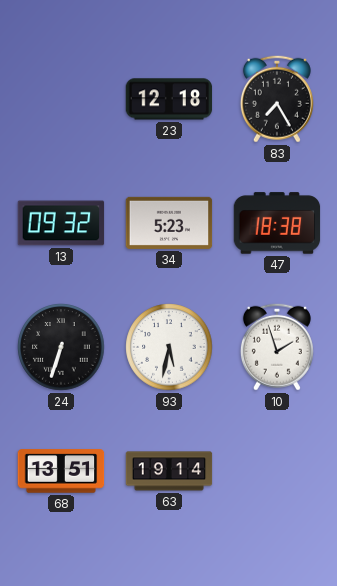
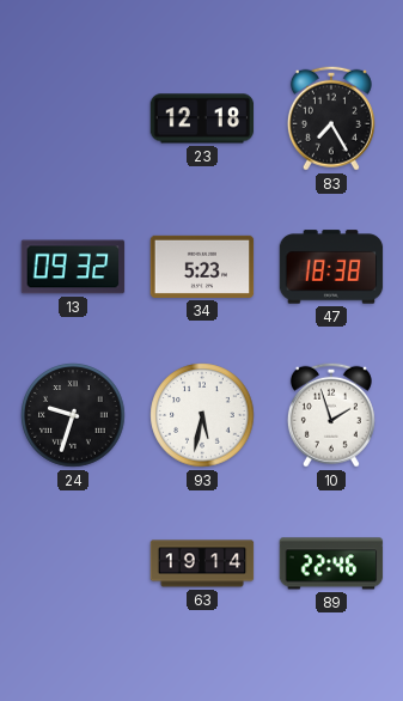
24: 6:33 -> 9:33
68: 13:51 -> none
89: none -> 22:46
